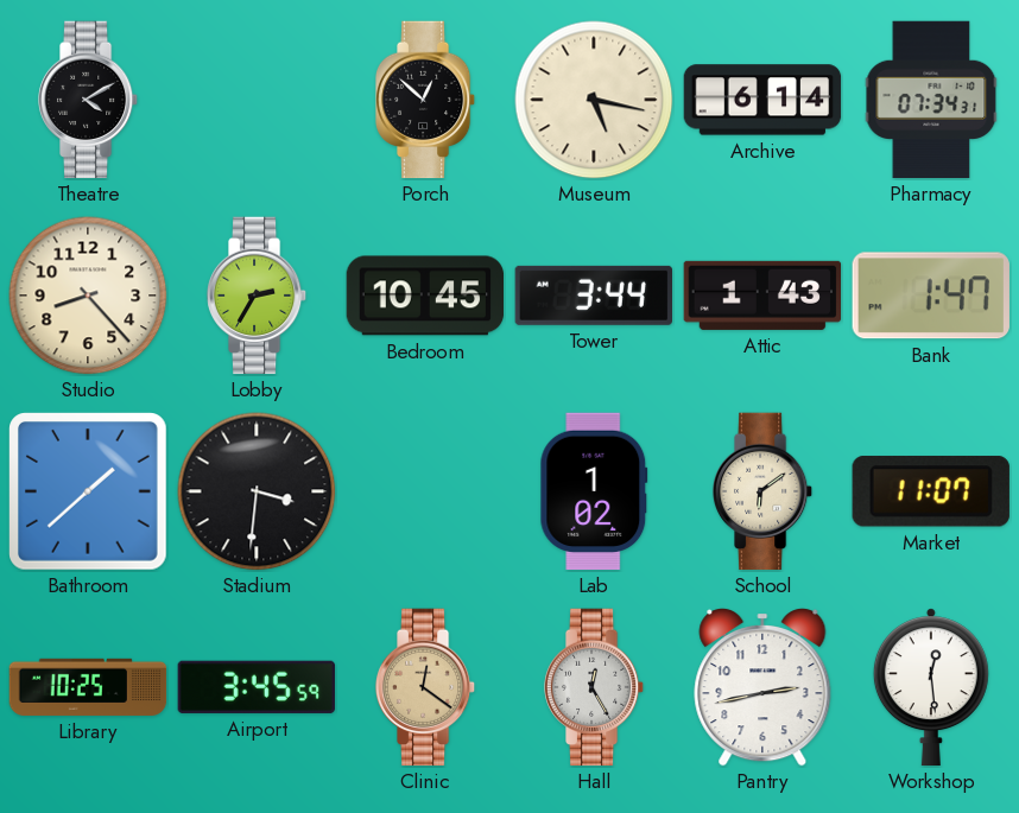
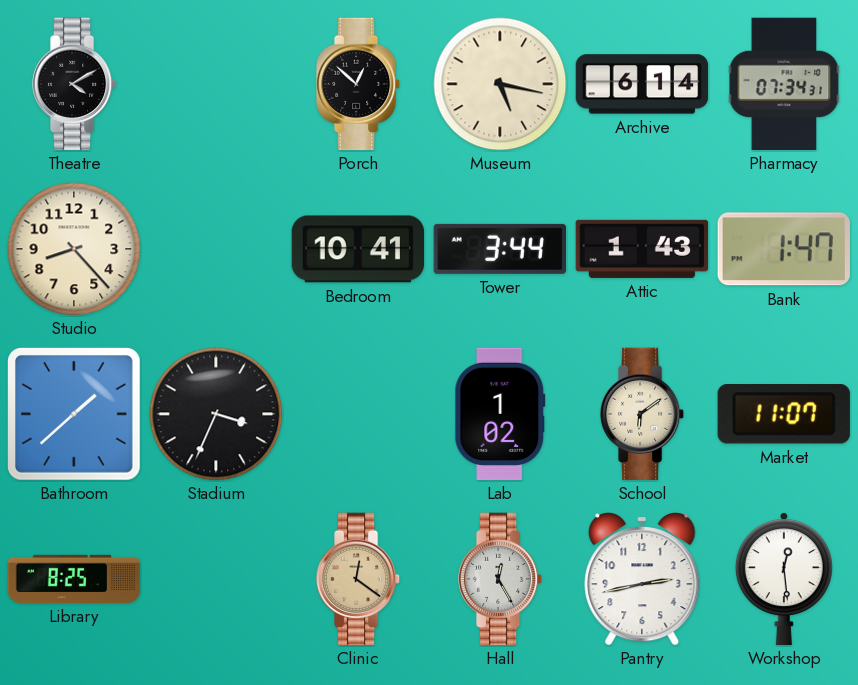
Lobby: 2:35 -> none
Bedroom: 10:45 -> 10:41
Stadium: 3:31 -> 3:34
Library: 10:25 -> 8:25
Airport: 3:45 -> none
